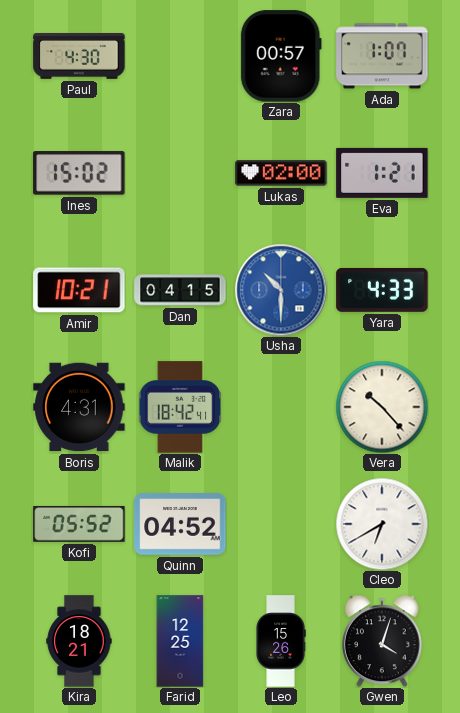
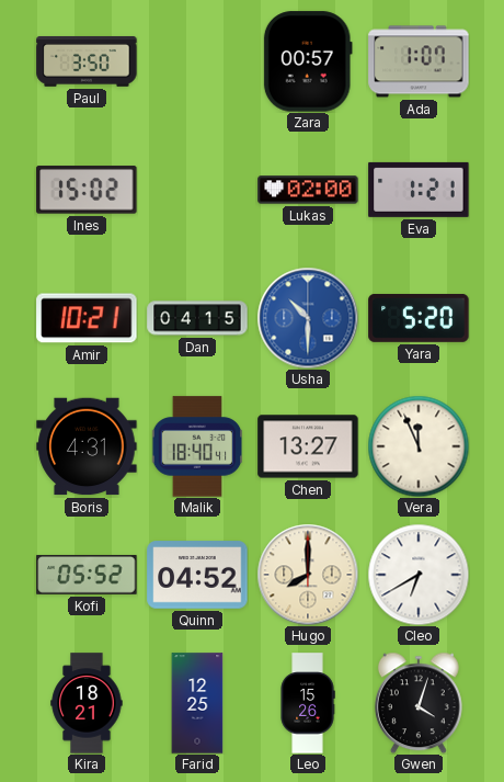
Paul: 4:30 -> 3:50
Yara: 4:33 -> 5:20
Malik: 18:42 -> 18:40
Chen: none -> 13:27
Vera: 10:23 -> 11:56
Hugo: none -> 8:00
